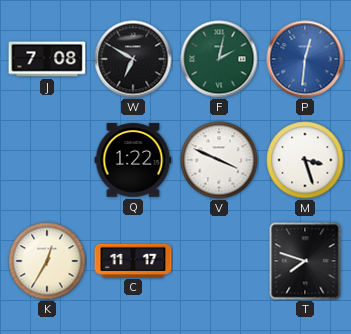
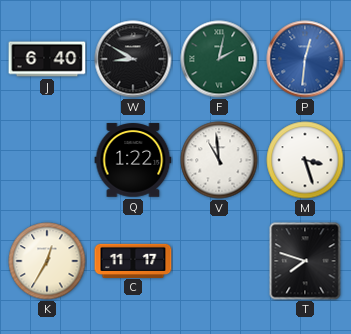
J: 7:08 -> 6:40
W: 6:50 -> 8:50
V: 3:49 -> 10:59
